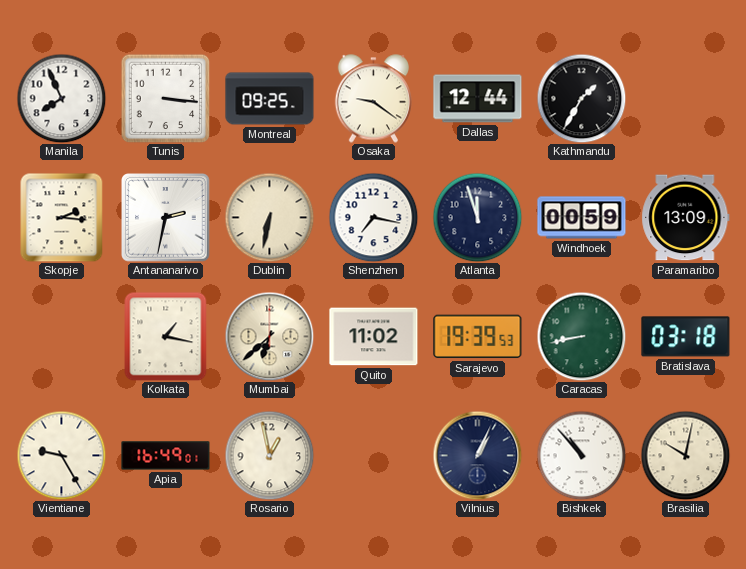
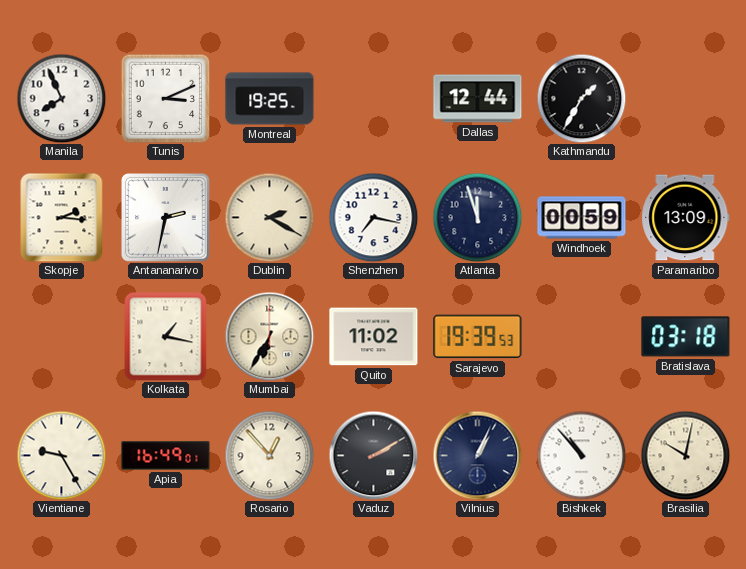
Tunis: 3:16 -> 3:11
Montreal: 09:25 -> 19:25
Osaka: 9:21 -> none
Dublin: 6:32 -> 2:20
Mumbai: 6:38 -> 6:35
Caracas: 8:43 -> none
Rosario: 12:58 -> 12:53
Vaduz: none -> 2:10
